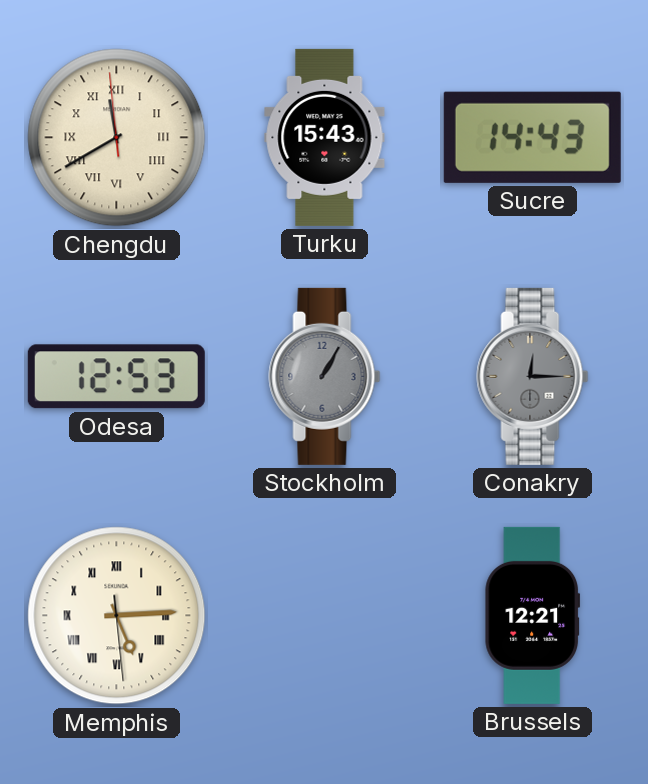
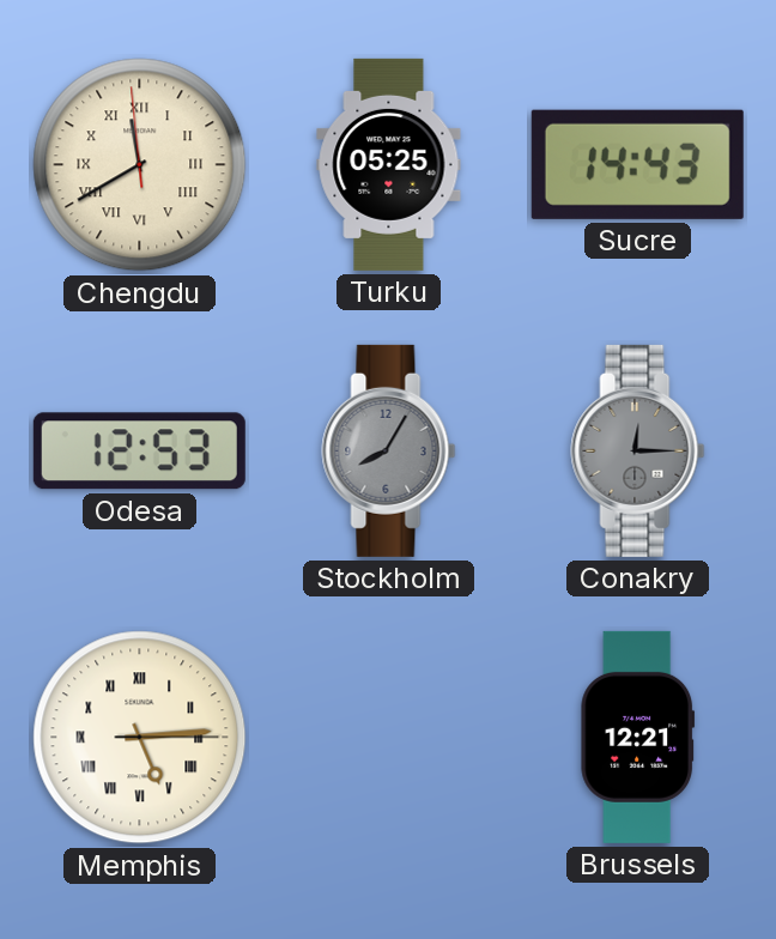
Turku: 15:43 -> 05:25
Stockholm: 1:05 -> 8:05
Memphis: 5:14:29 -> 5:14:15
